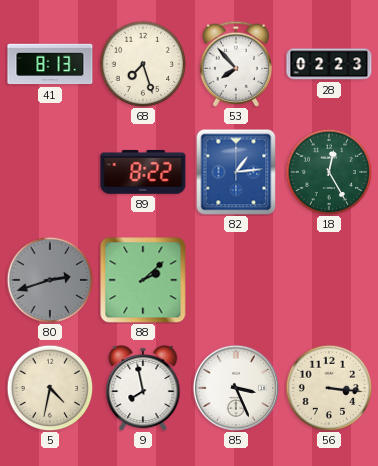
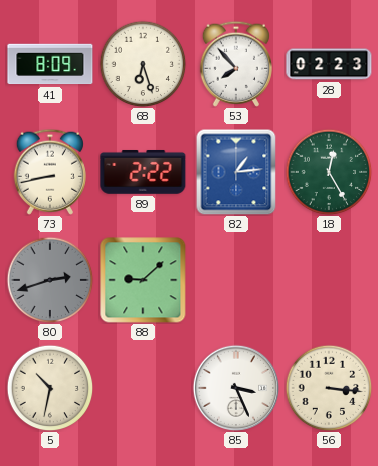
41: 8:13 -> 8:09
68: 7:27 -> 6:27
73: none -> 8:43
89: 8:22 -> 2:22
88: 2:08 -> 9:08
5: 4:32 -> 10:32
9: 7:58 -> none
